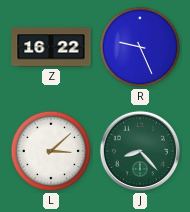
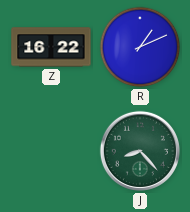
R: 9:26 -> 1:11
L: 3:08 -> none
